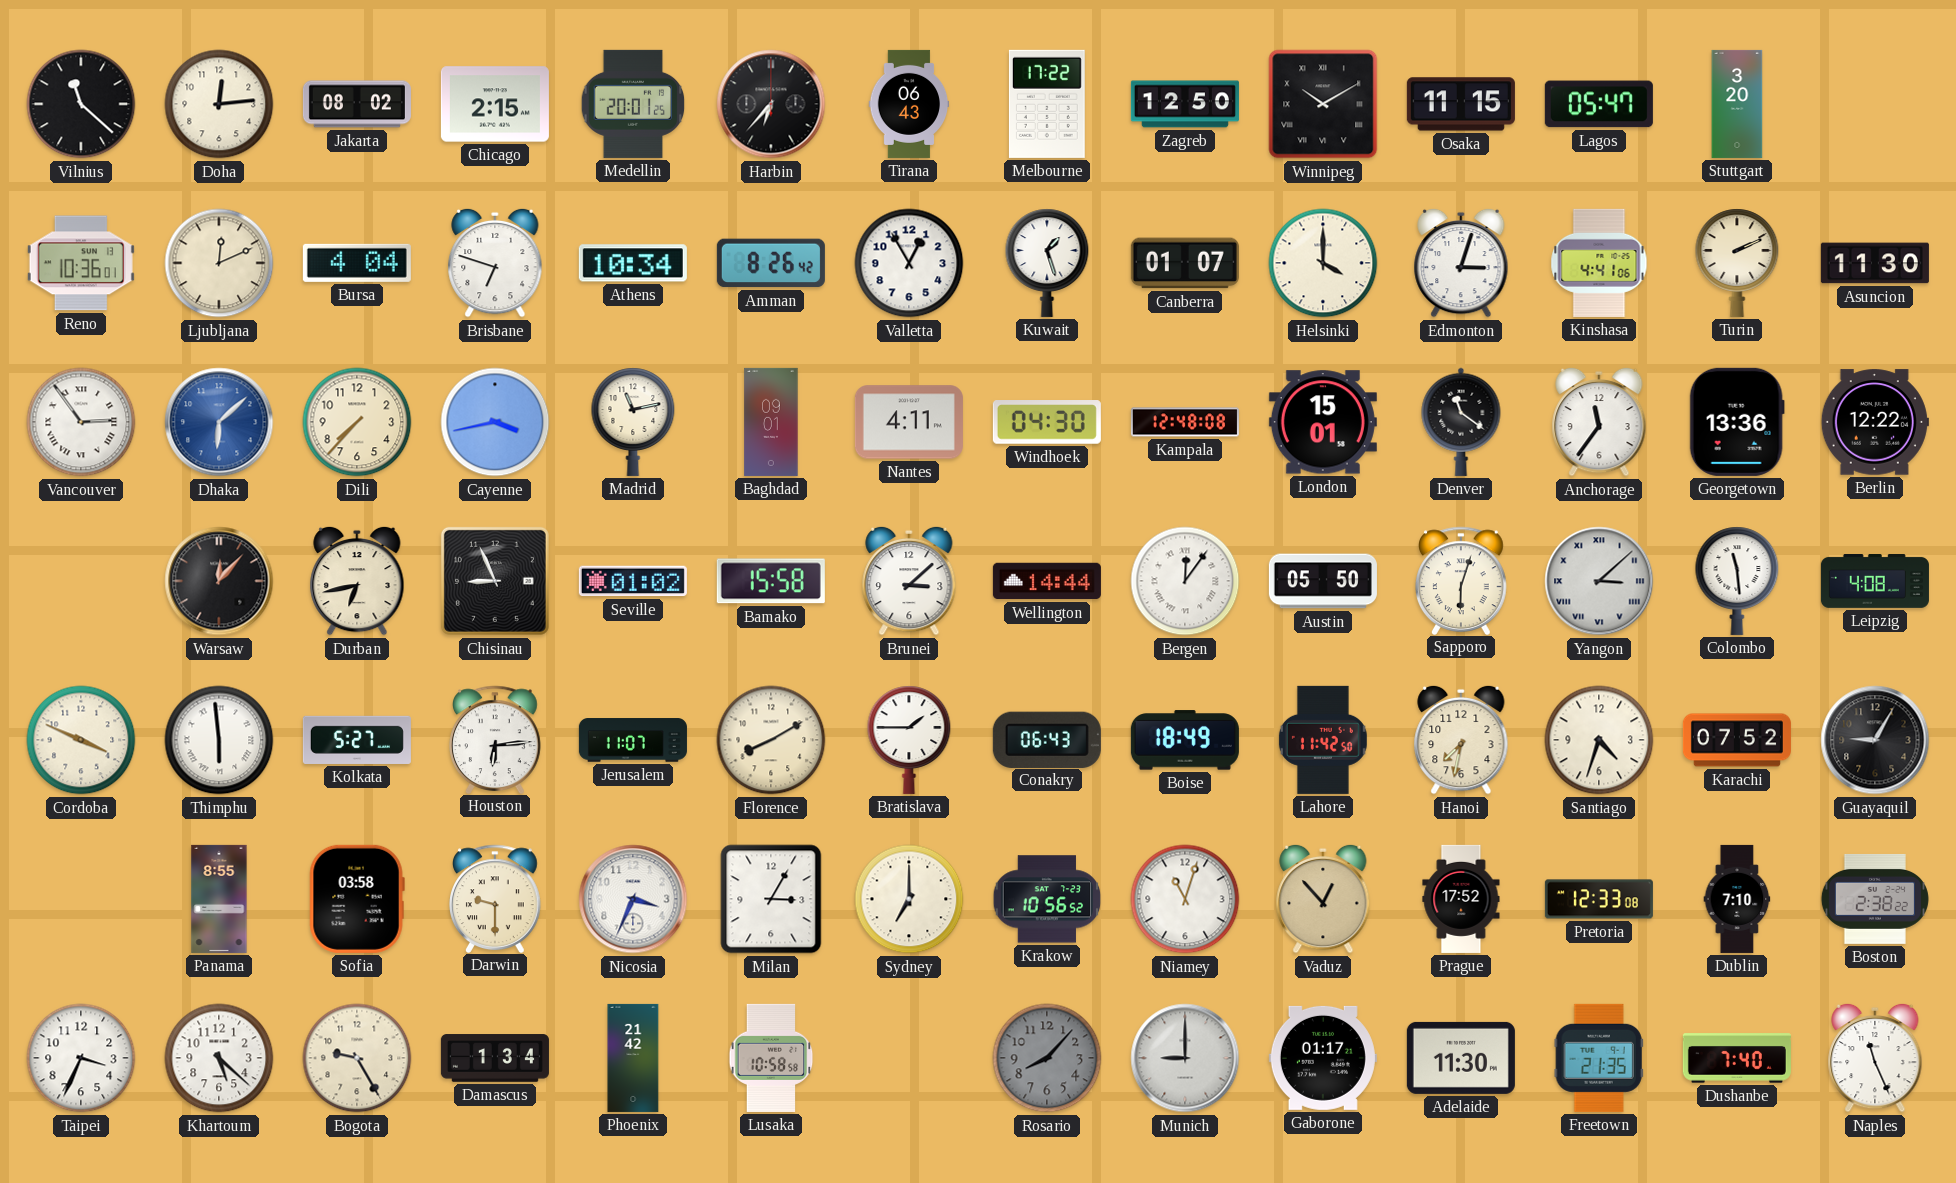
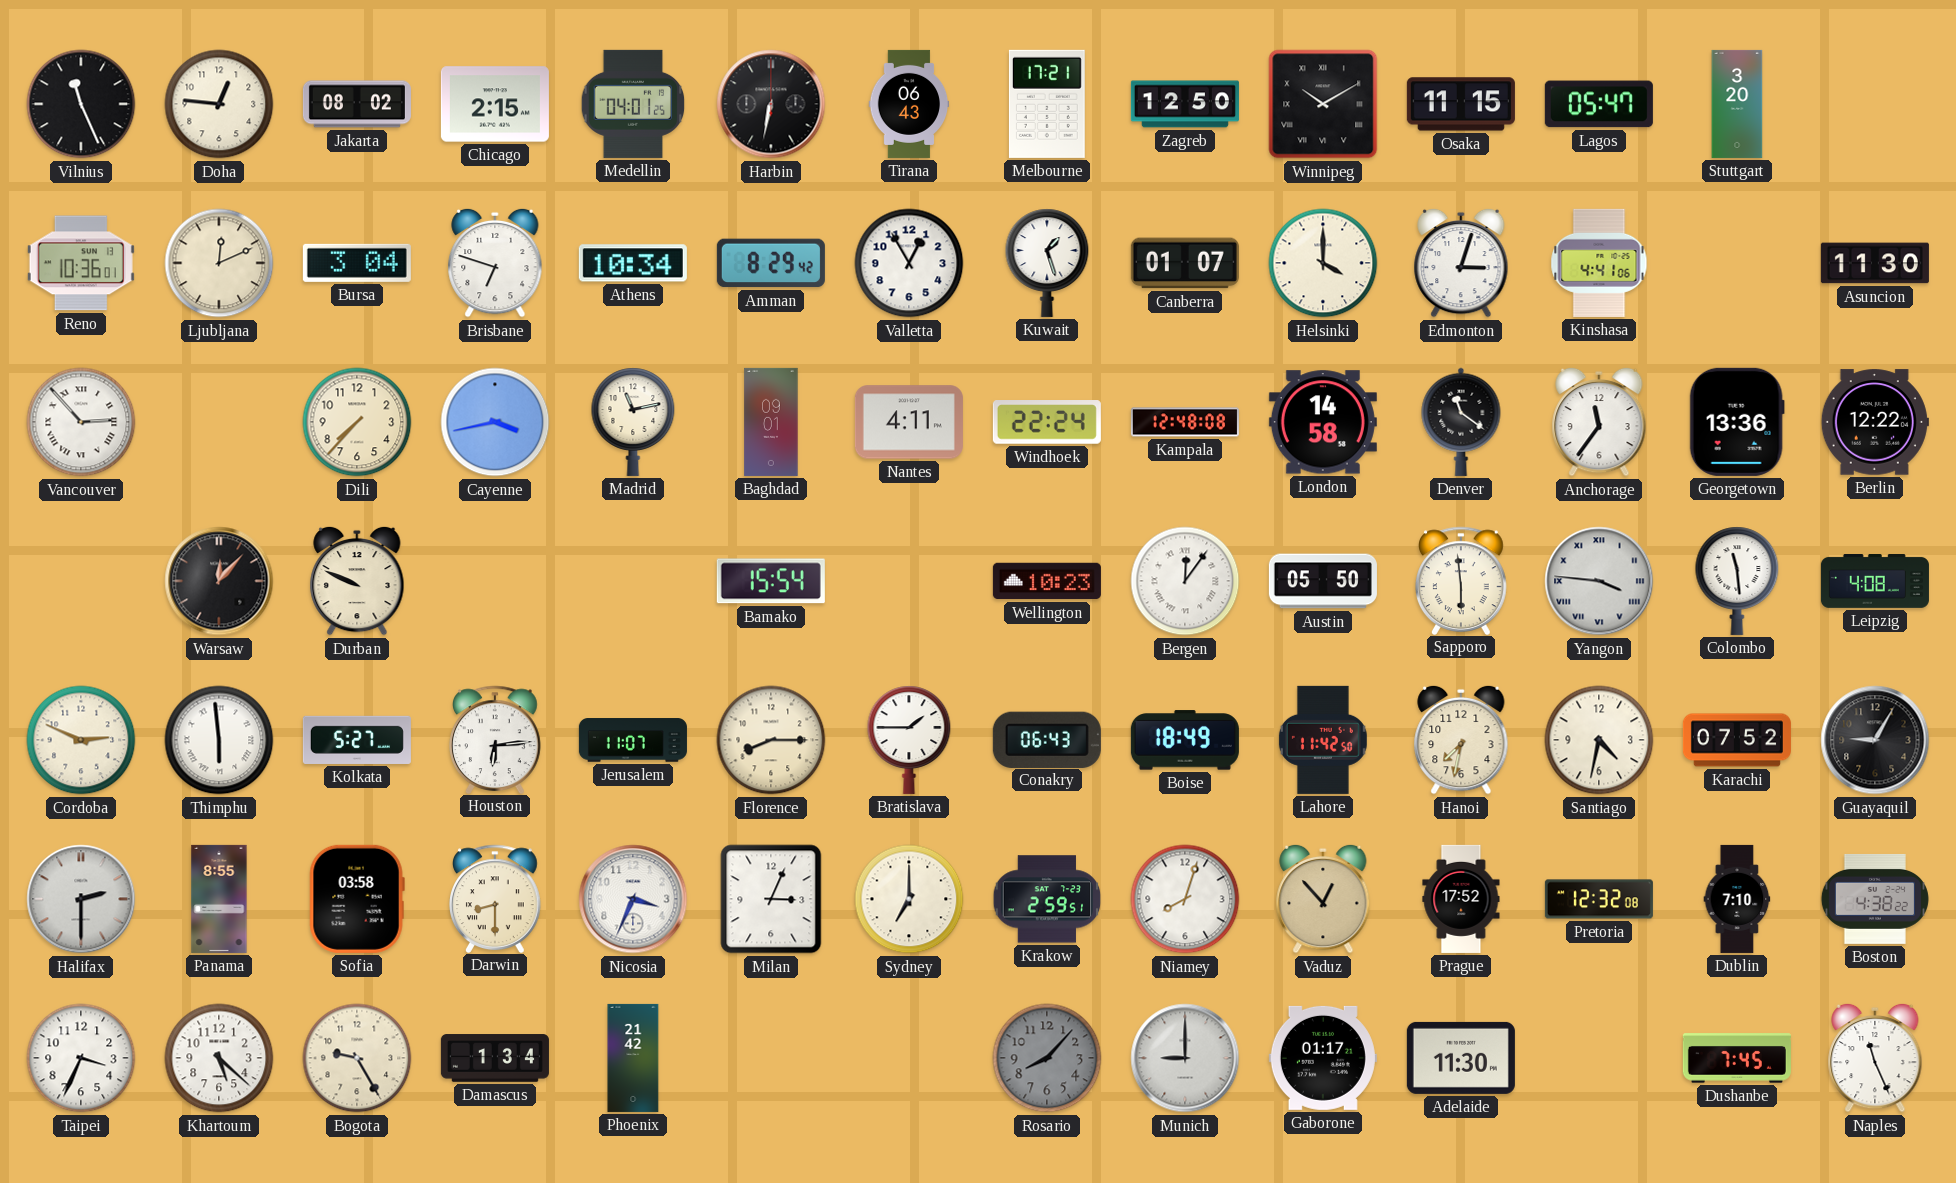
Vilnius: 11:22 -> 11:26
Doha: 12:14 -> 12:46
Medellin: 20:01 -> 04:01
Harbin: 6:37 -> 6:32
Melbourne: 17:22 -> 17:21
Bursa: 4:04 -> 3:04
Amman: 8:26 -> 8:29
Turin: 2:11 -> none
Vancouver: 2:54 -> 2:53
Dhaka: 6:08 -> none
Windhoek: 04:30 -> 22:24
London: 15:01 -> 14:58
Durban: 6:43 -> 9:49
Chisinau: 8:56 -> none
Seville: 01:02 -> none
Bamako: 15:58 -> 15:54
Brunei: 3:08 -> none
Wellington: 14:44 -> 10:23
Sapporo: 6:03 -> 5:59
Yangon: 3:08 -> 3:46
Cordoba: 3:49 -> 2:49
Florence: 8:10 -> 8:15
Santiago: 4:33 -> 4:32
Halifax: none -> 2:30
Darwin: 9:30 -> 8:30
Milan: 3:05 -> 3:04
Krakow: 10:56 -> 2:59
Niamey: 11:03 -> 8:03
Pretoria: 12:33 -> 12:32
Boston: 2:38 -> 4:38
Lusaka: 10:58 -> none
Freetown: 21:35 -> none
Dushanbe: 7:40 -> 7:45
